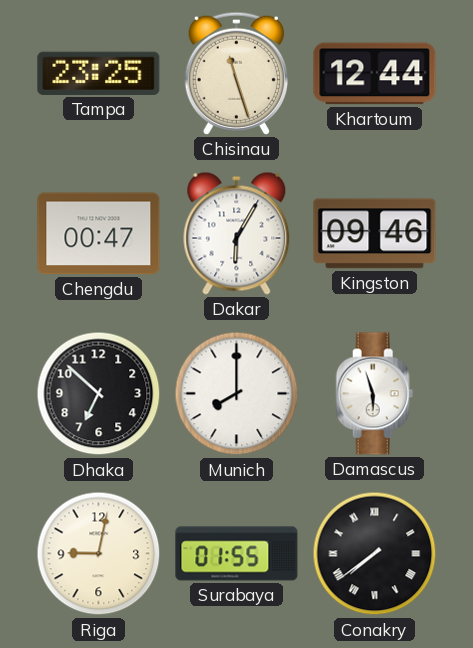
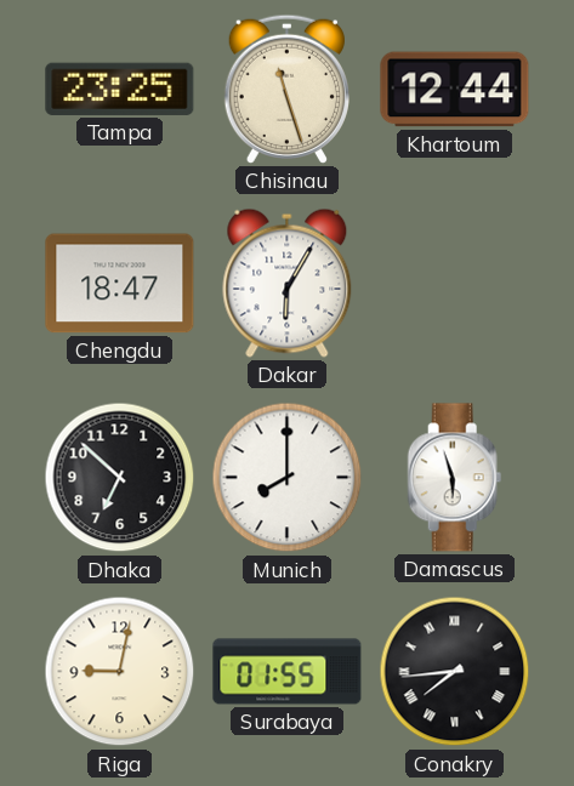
Chengdu: 00:47 -> 18:47
Kingston: 09:46 -> none
Conakry: 7:39 -> 7:44
